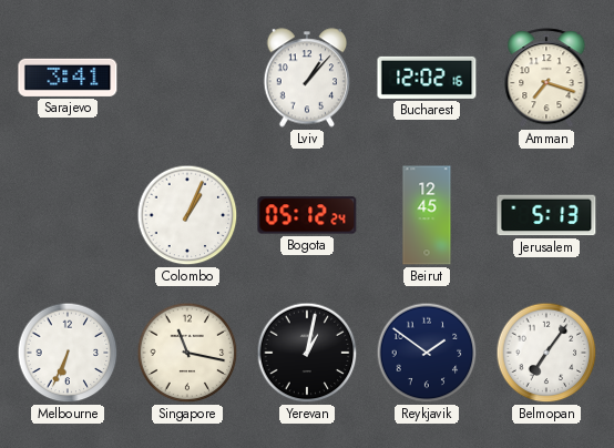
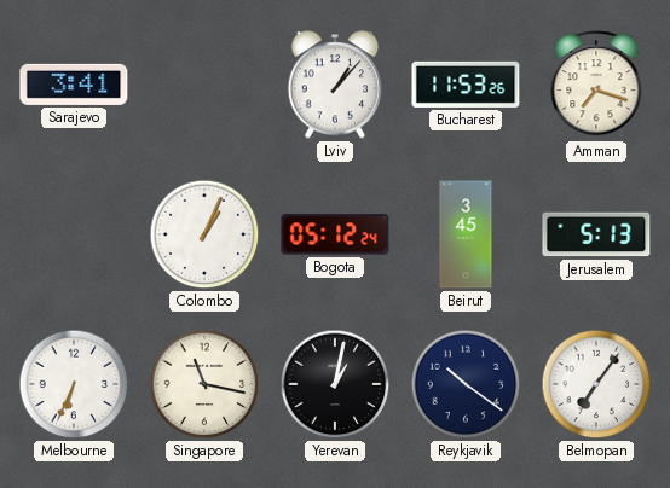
Bucharest: 12:02 -> 11:53
Beirut: 12:45 -> 3:45
Reykjavik: 1:51 -> 10:21
